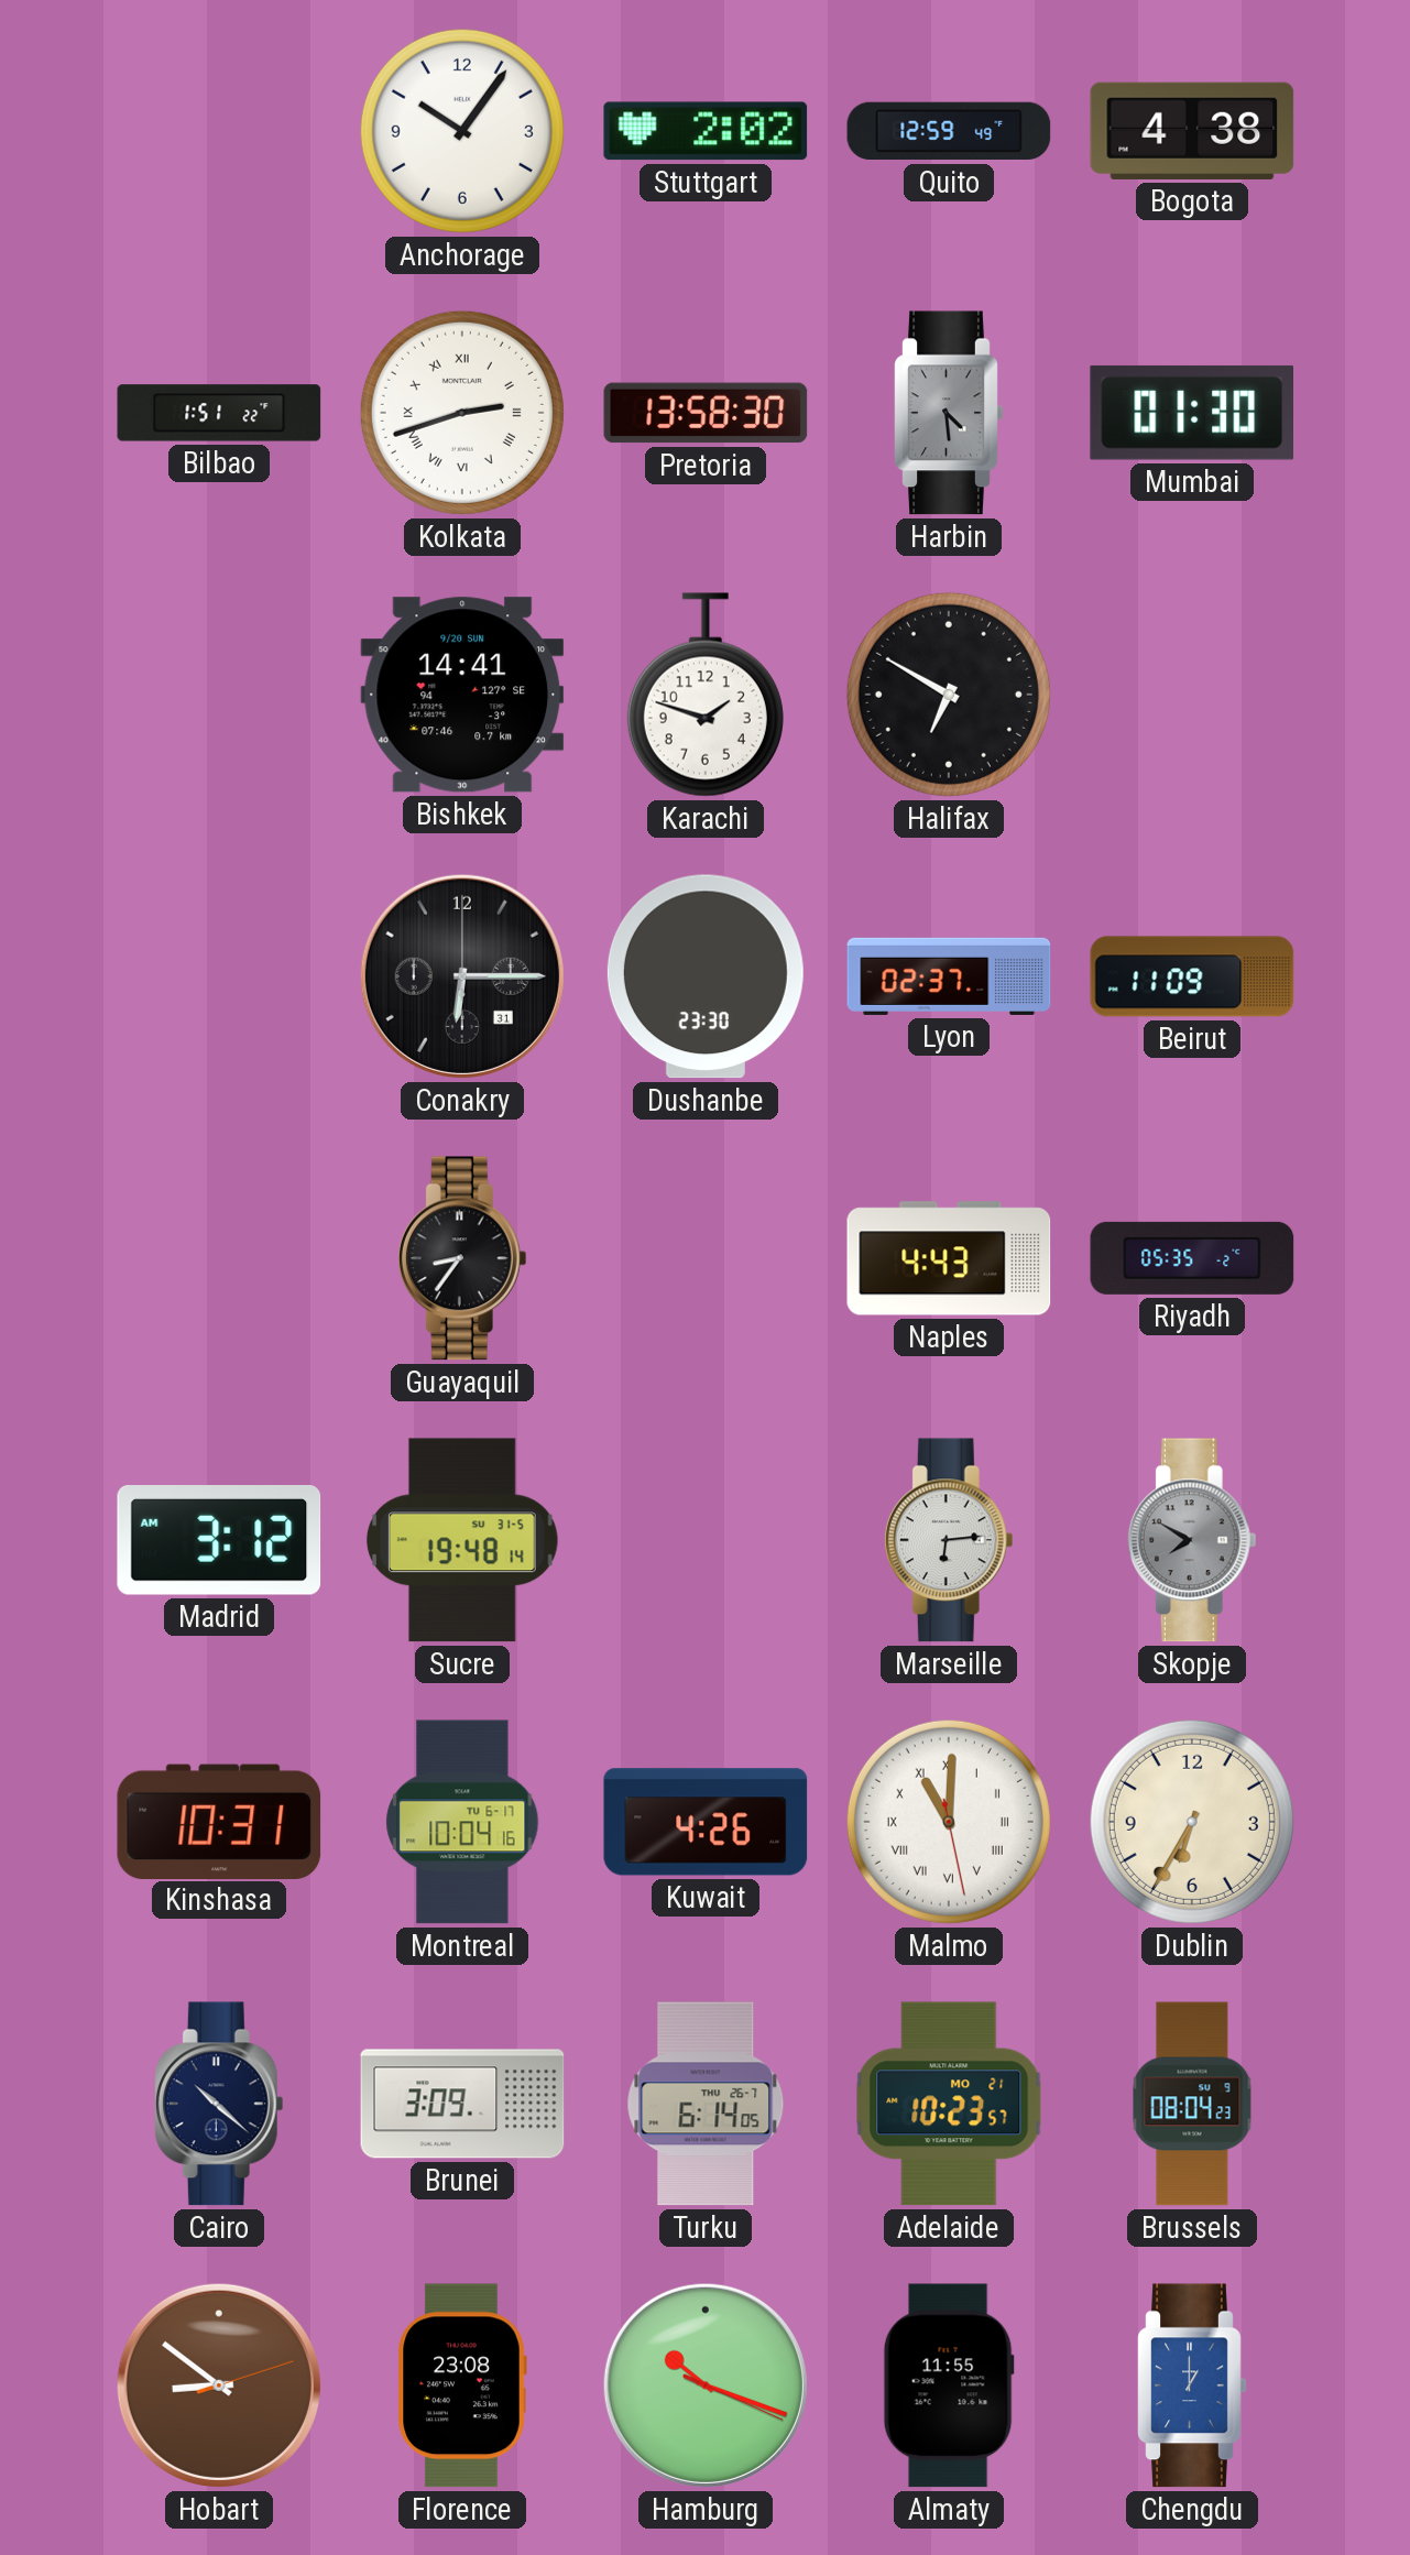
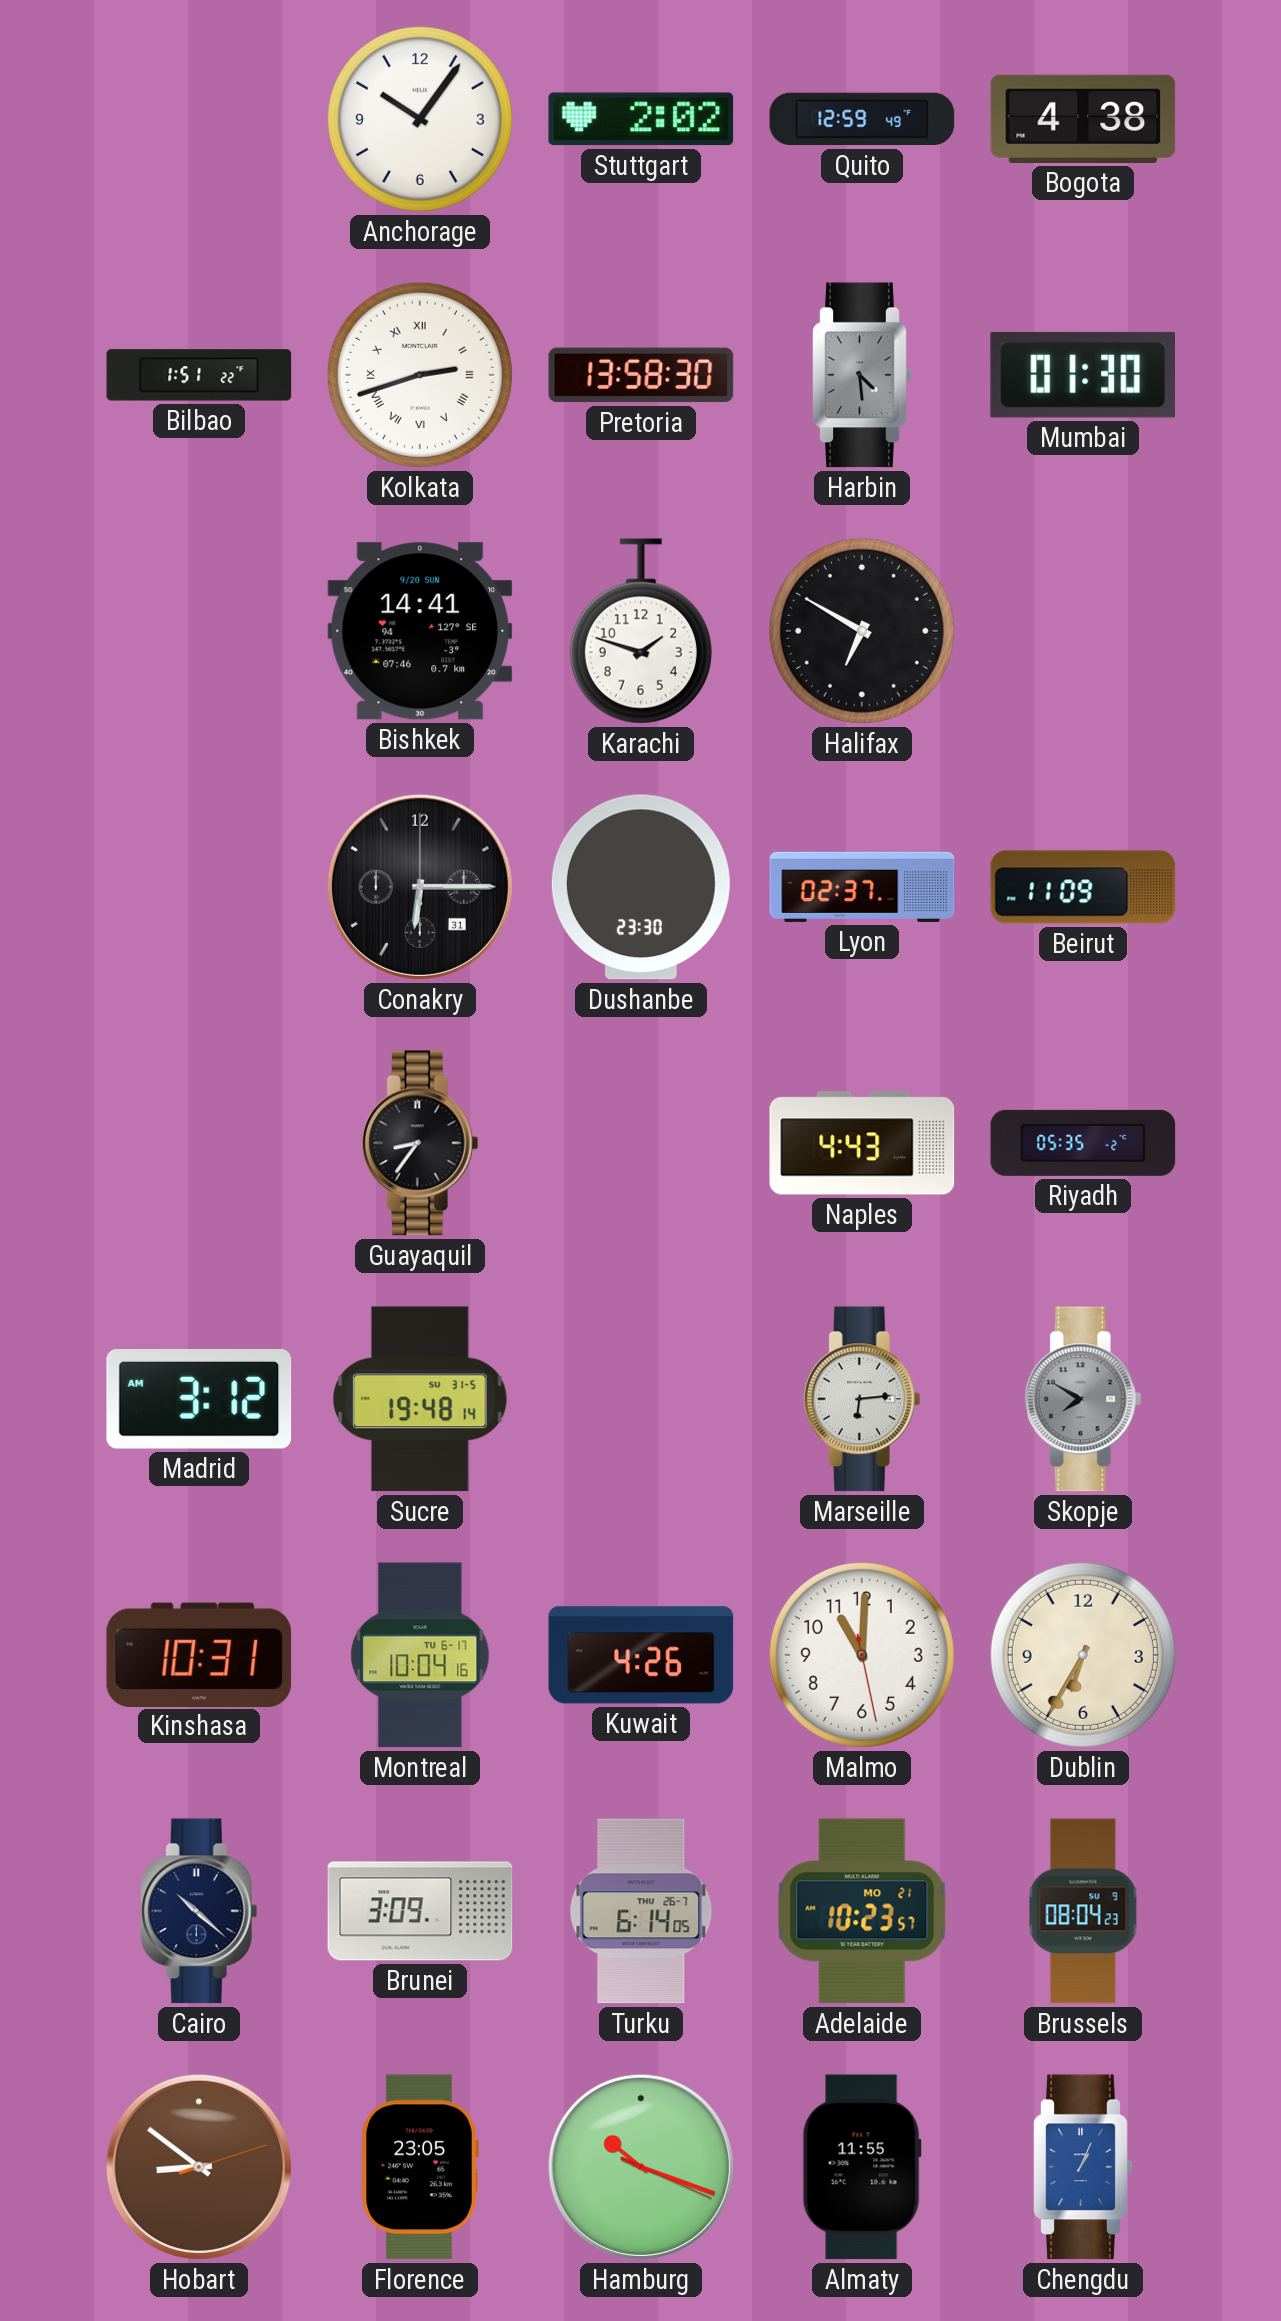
Malmo numerals: Roman -> Arabic
Florence: 23:08 -> 23:05
Chengdu: 1:00 -> 1:04
